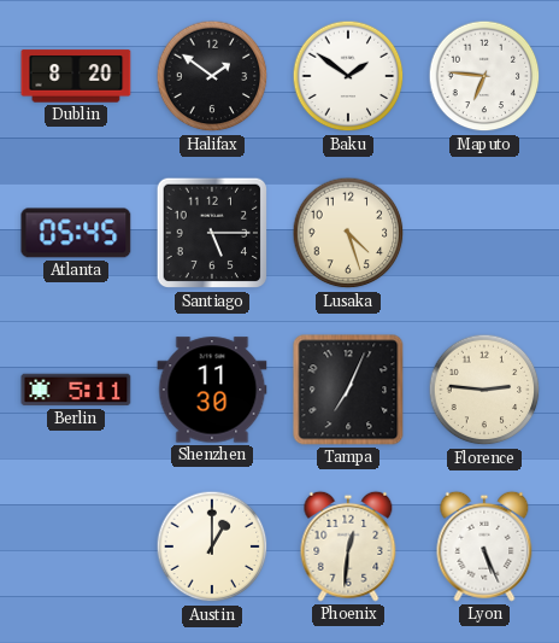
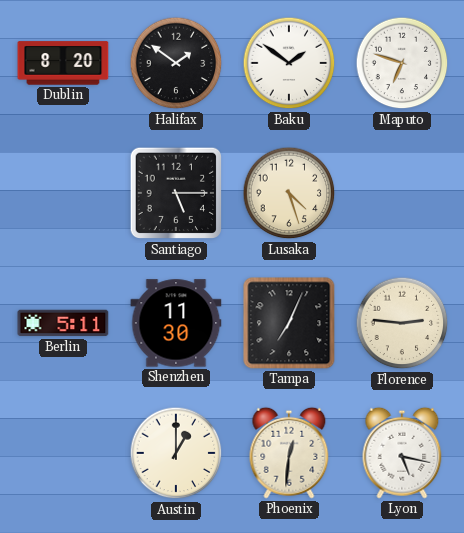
Maputo: 6:46 -> 6:48
Atlanta: 05:45 -> none
Lyon: 5:26 -> 5:17
